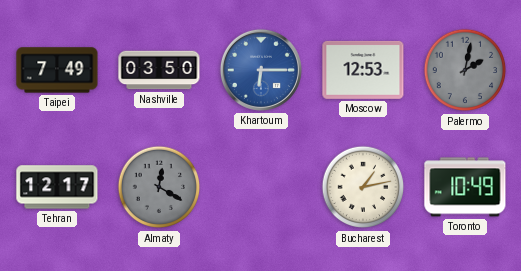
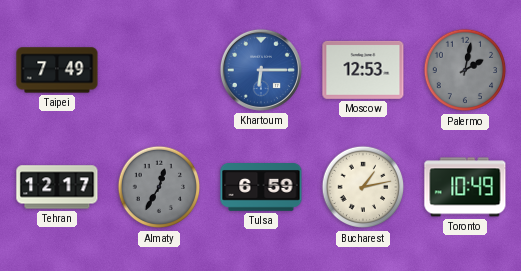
Nashville: 03:50 -> none
Almaty: 12:20 -> 12:35
Tulsa: none -> 6:59
